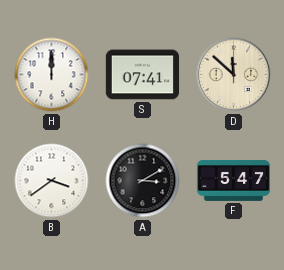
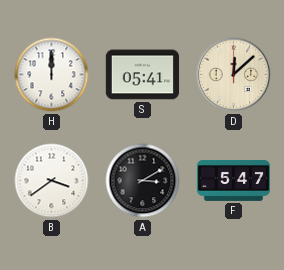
S: 07:41 -> 05:41
D: 11:52 -> 12:08
